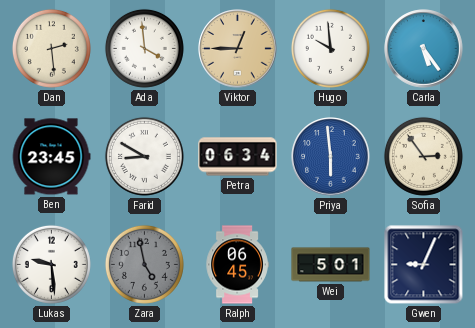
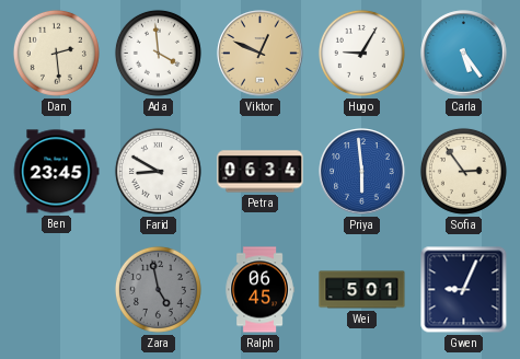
Viktor: 12:45 -> 12:49
Hugo: 9:59 -> 9:05
Lukas: 9:29 -> none
